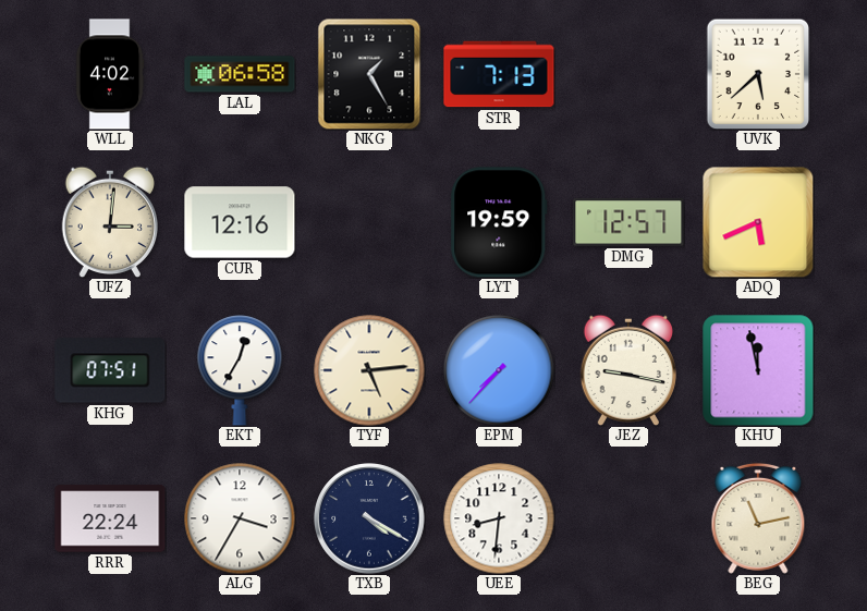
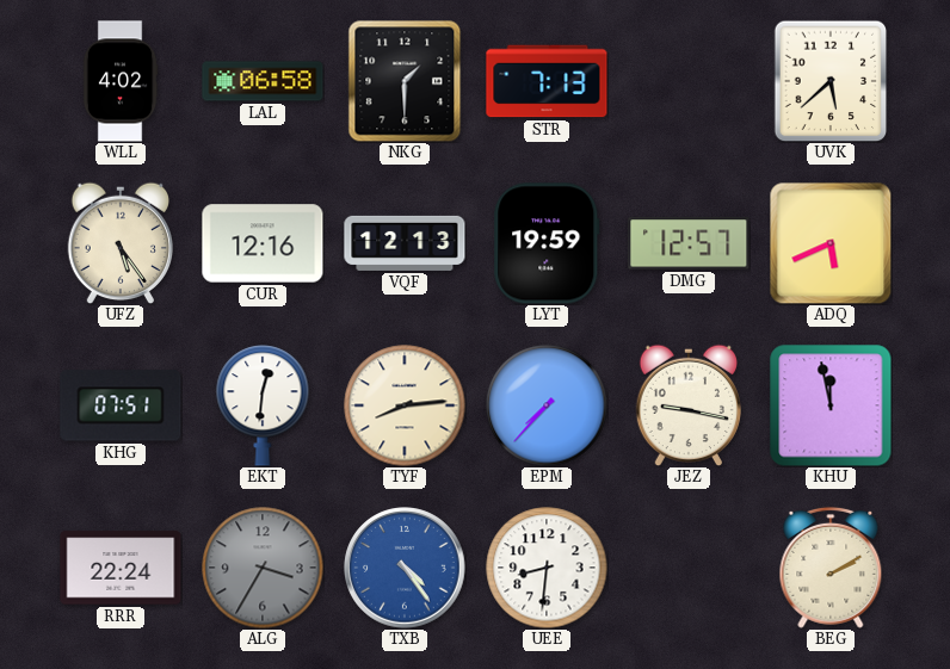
NKG: 1:25 -> 1:30
UFZ: 3:01 -> 5:24
VQF: none -> 12:13
EKT: 12:35 -> 12:31
TYF: 5:14 -> 8:14
ALG dial: white -> grey
TXB: 4:20 -> 4:24
TXB dial: navy -> blue
BEG: 11:13 -> 2:10
